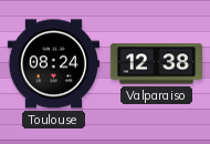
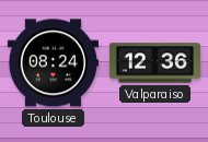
Valparaiso: 12:38 -> 12:36
